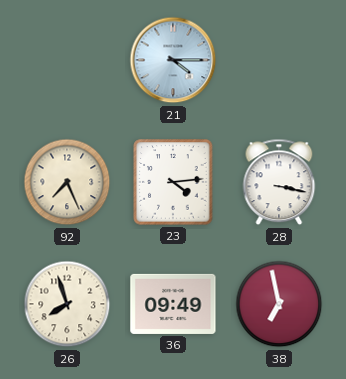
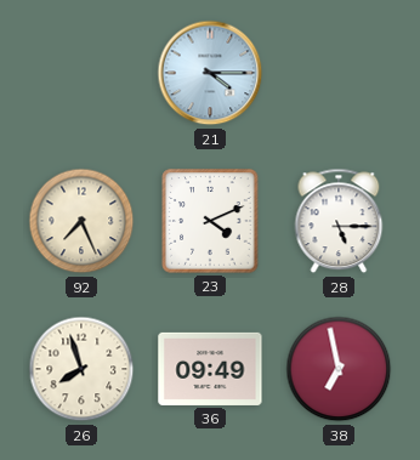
23: 4:14 -> 4:11
28: 3:17 -> 5:15
